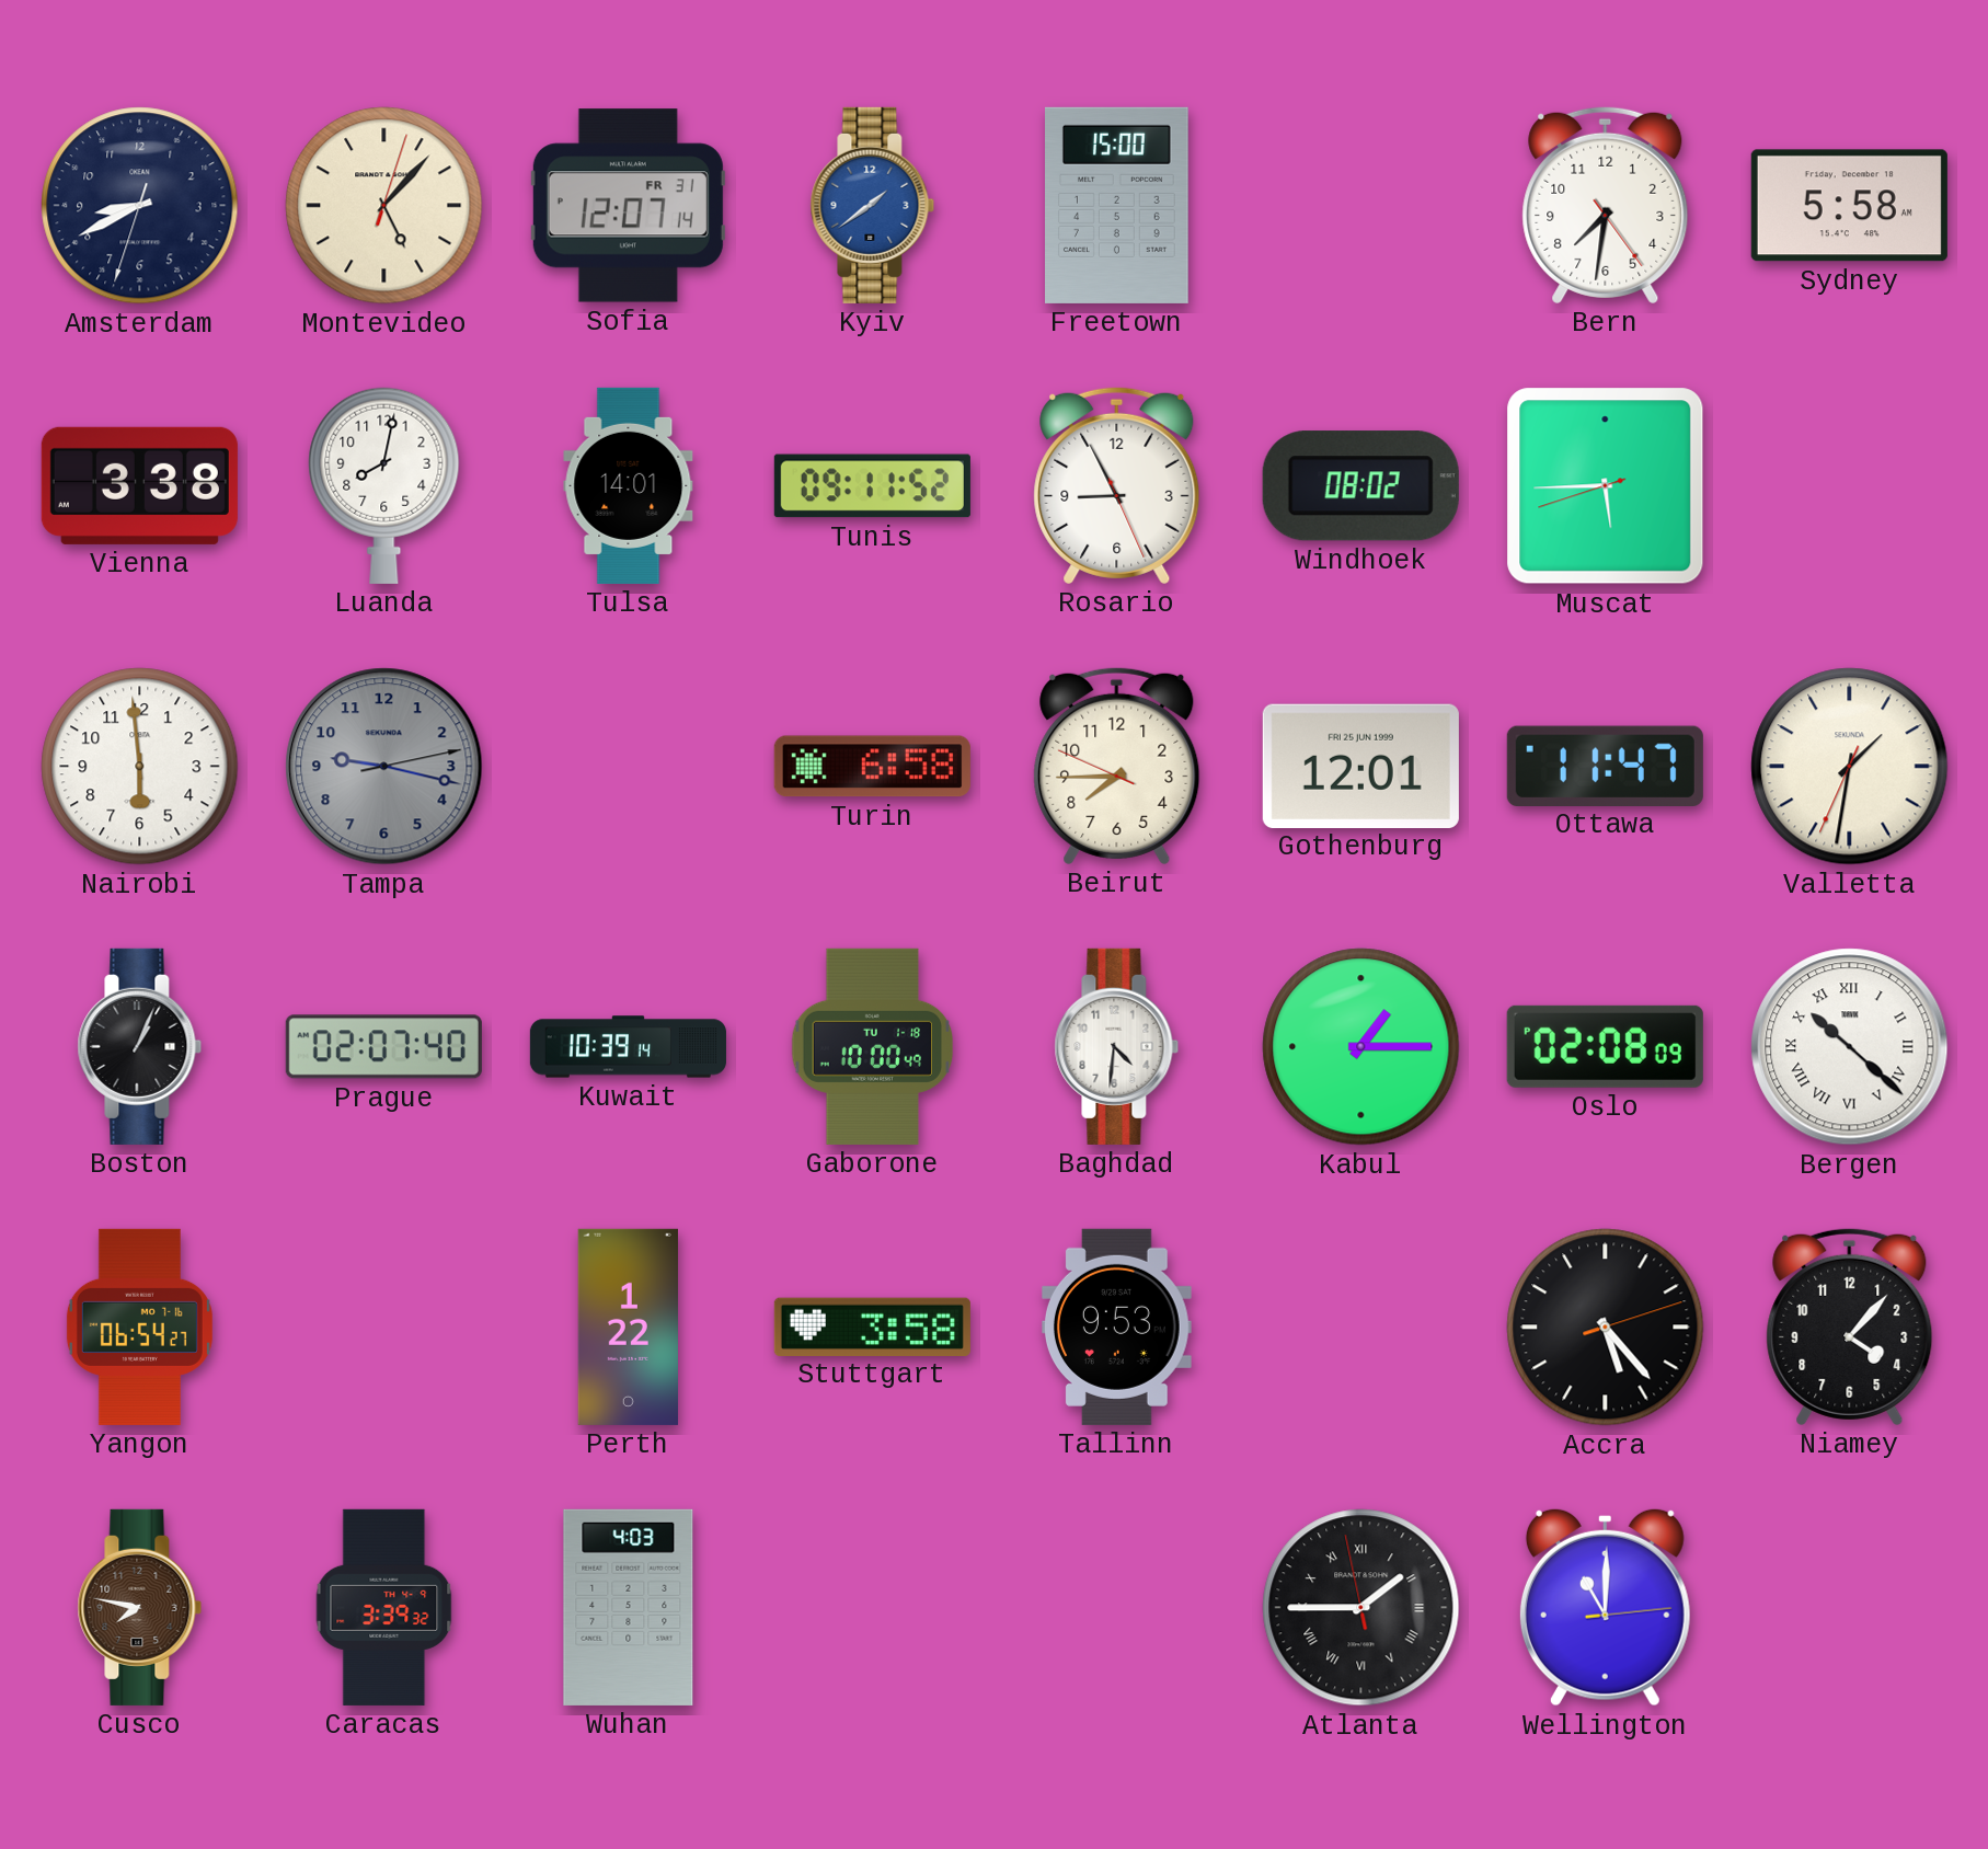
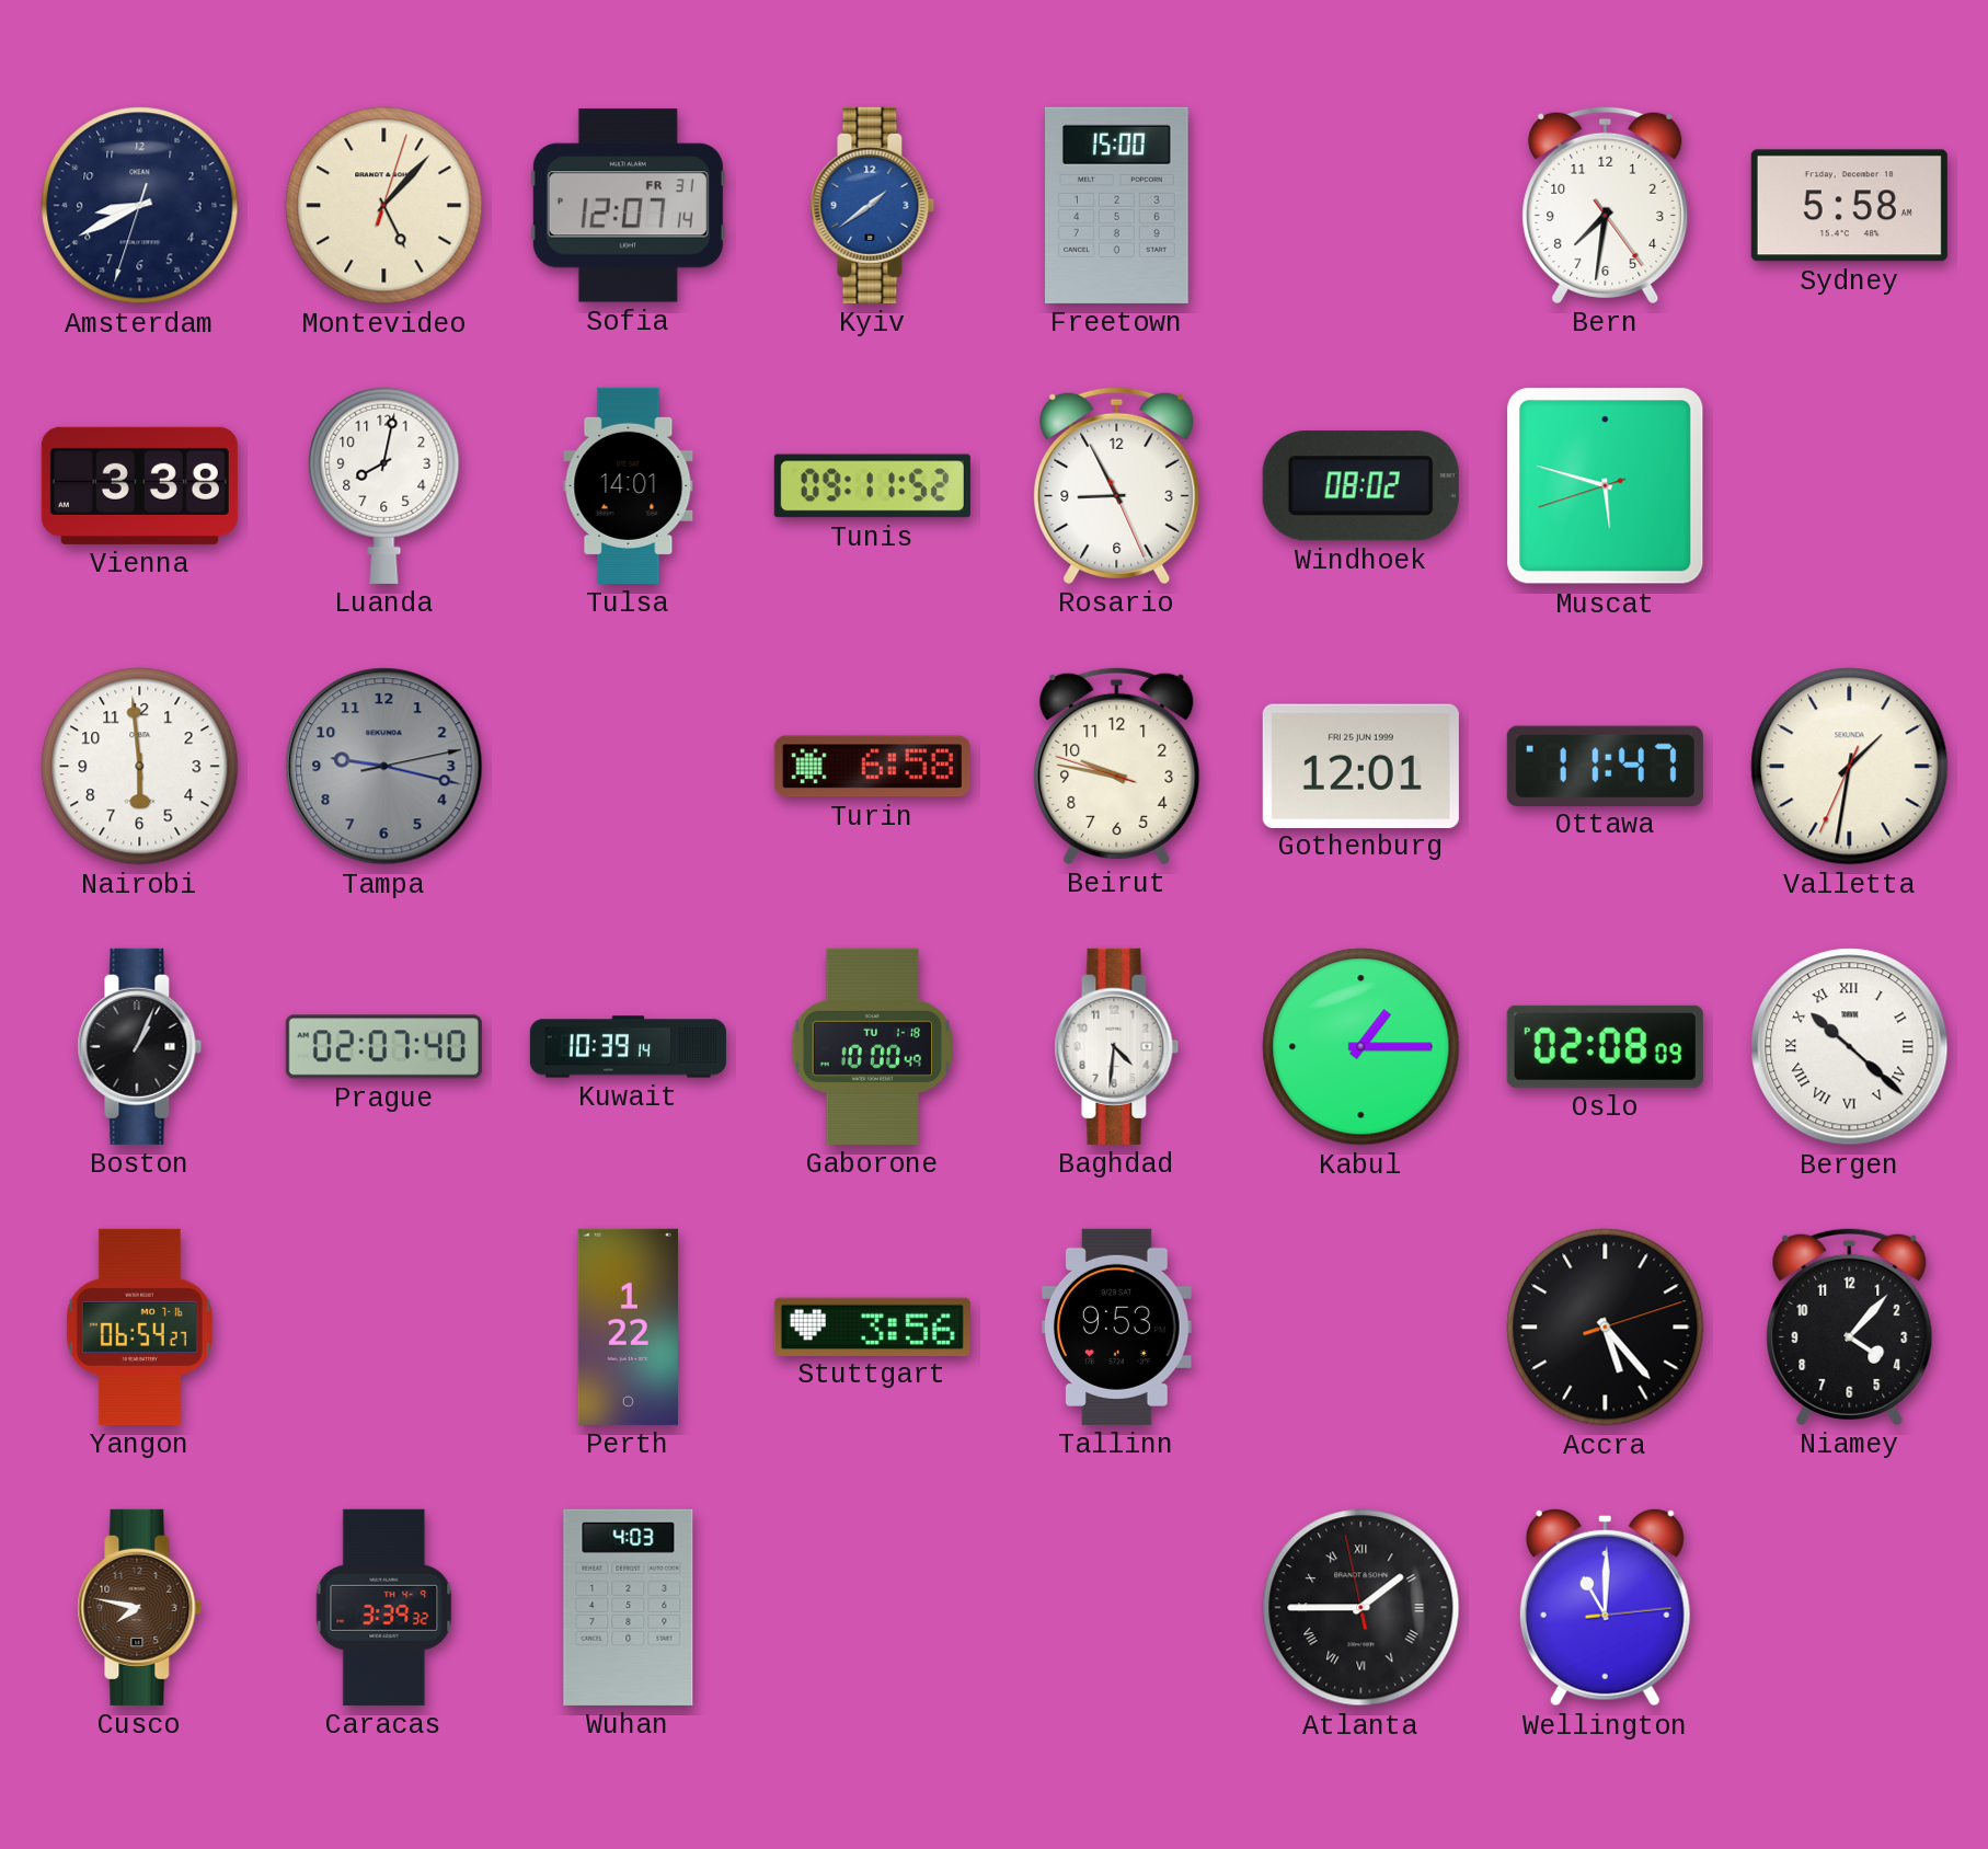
Muscat: 5:44 -> 5:47
Beirut: 7:44 -> 9:46
Stuttgart: 3:58 -> 3:56
